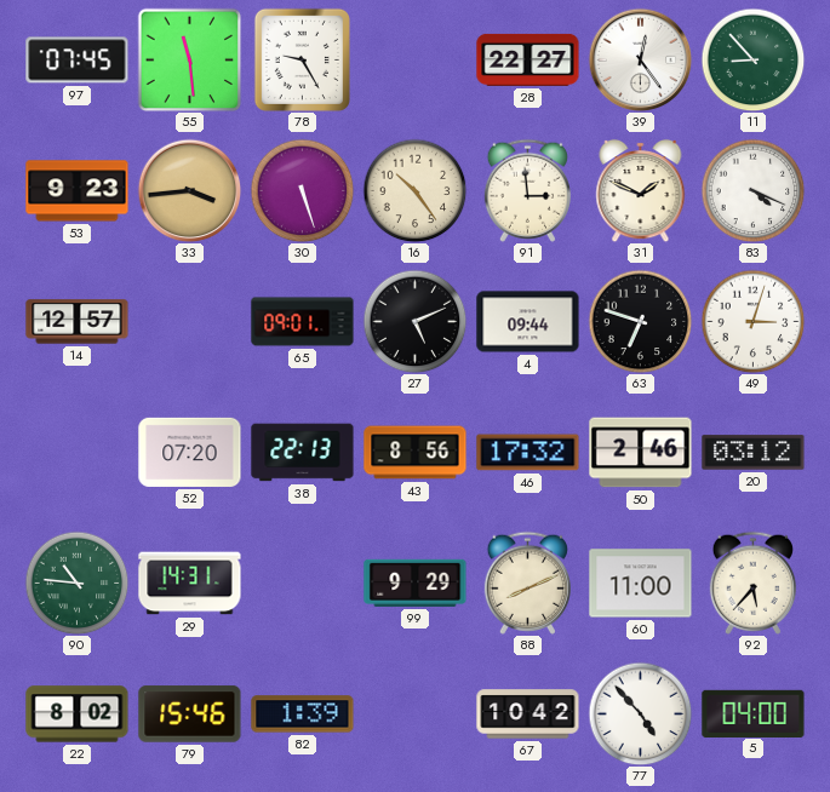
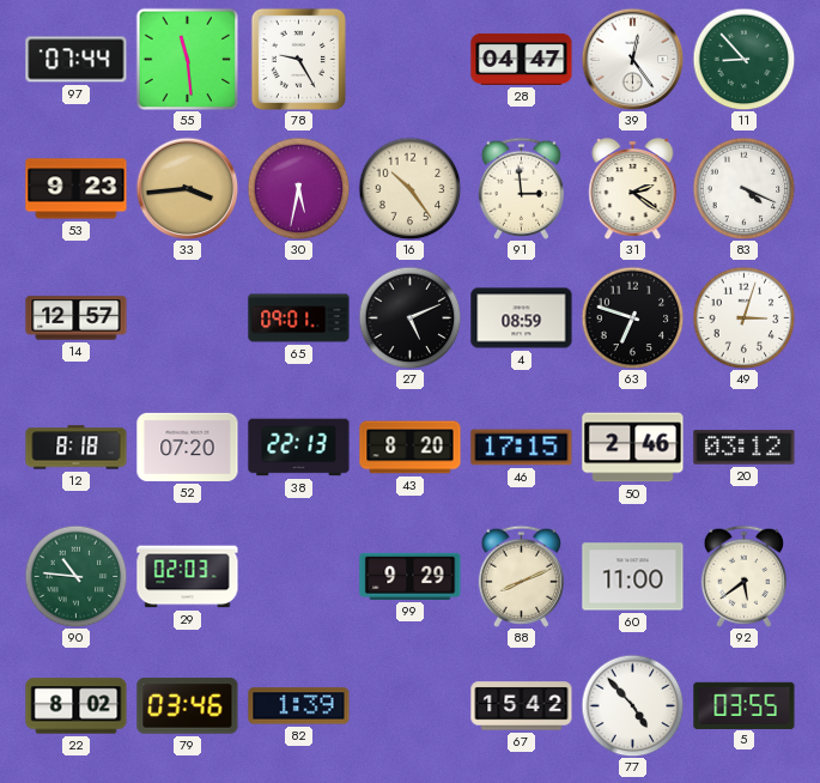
97: 07:45 -> 07:44
28: 22:27 -> 04:47
30: 5:27 -> 5:32
31: 1:49 -> 2:21
4: 09:44 -> 08:59
12: none -> 8:18
43: 8:56 -> 8:20
46: 17:32 -> 17:15
29: 14:31 -> 02:03
92: 5:37 -> 5:39
79: 15:46 -> 03:46
67: 10:42 -> 15:42
5: 04:00 -> 03:55
